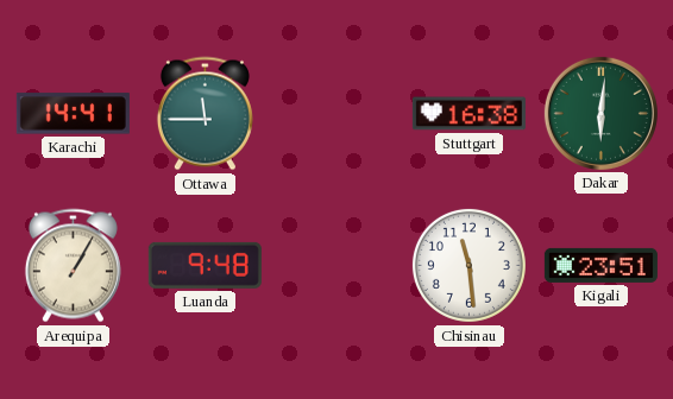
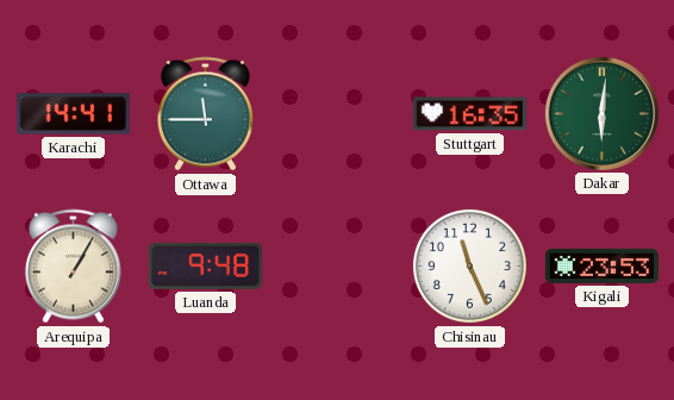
Stuttgart: 16:38 -> 16:35
Chisinau: 11:29 -> 11:26
Kigali: 23:51 -> 23:53
